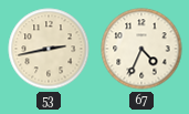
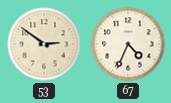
53: 2:43 -> 2:51
